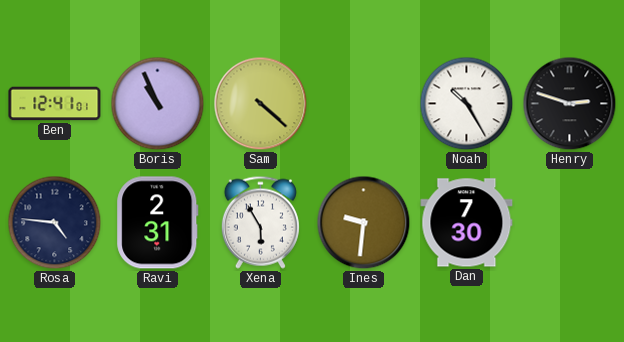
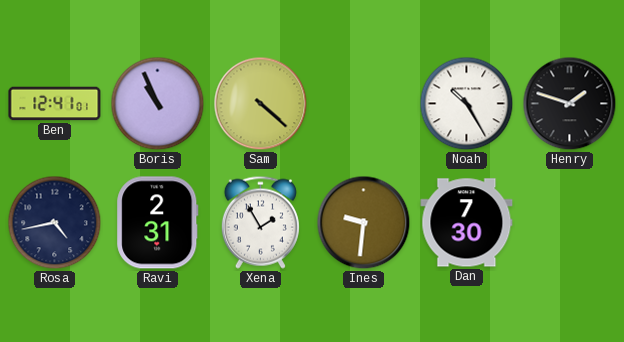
Henry: 2:48 -> 1:48
Rosa: 4:46 -> 4:43
Xena: 5:55 -> 1:55
